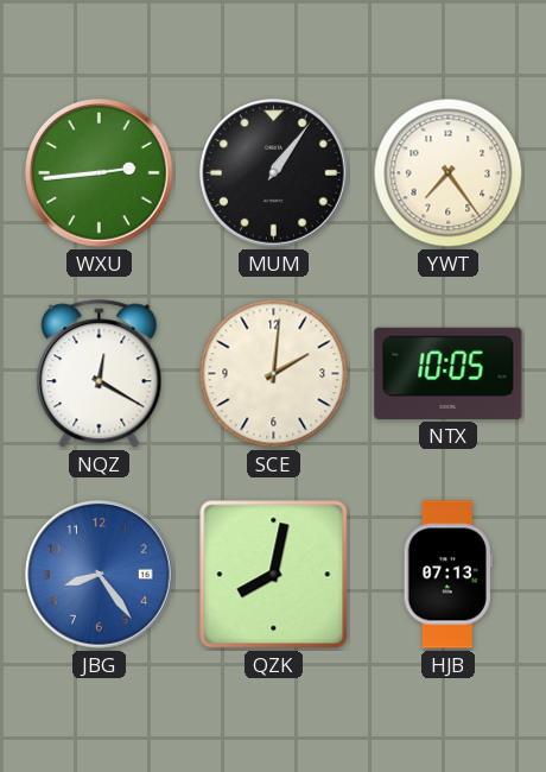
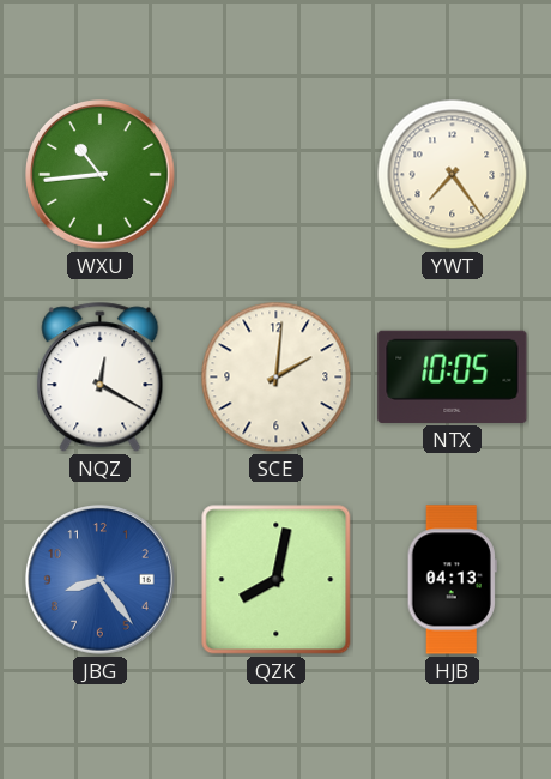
WXU: 2:44 -> 10:44
MUM: 1:06 -> none
HJB: 07:13 -> 04:13
